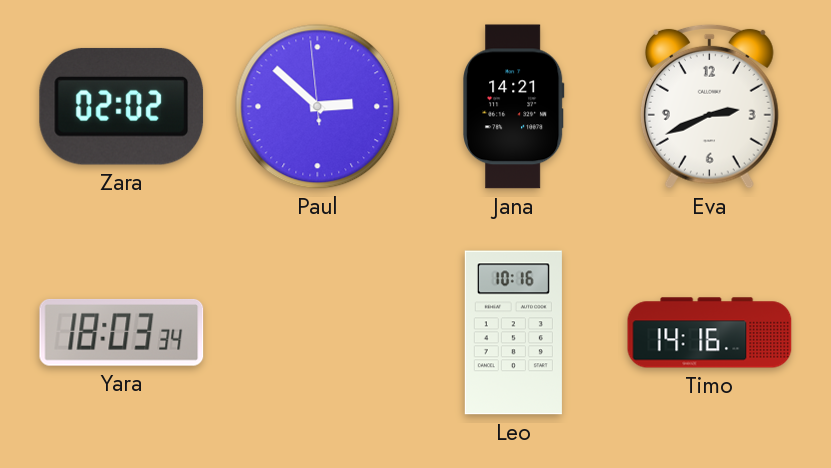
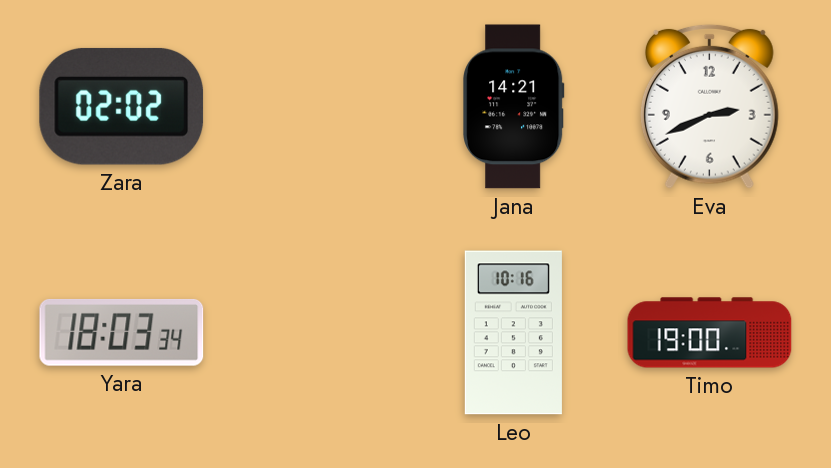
Paul: 2:51 -> none
Timo: 14:16 -> 19:00
